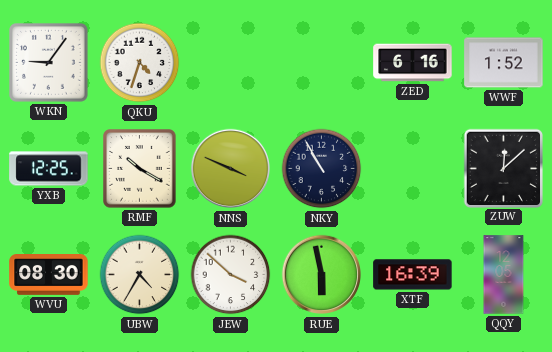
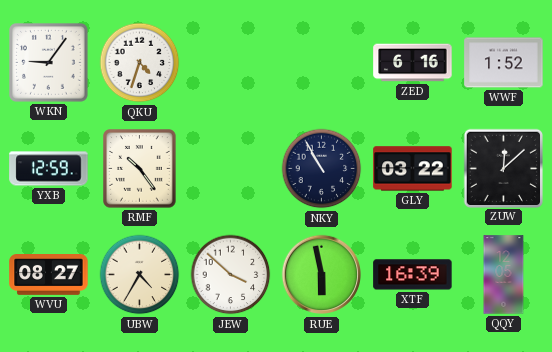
YXB: 12:25 -> 12:59
RMF: 10:20 -> 10:24
NNS: 3:49 -> none
GLY: none -> 03:22
WVU: 08:30 -> 08:27
